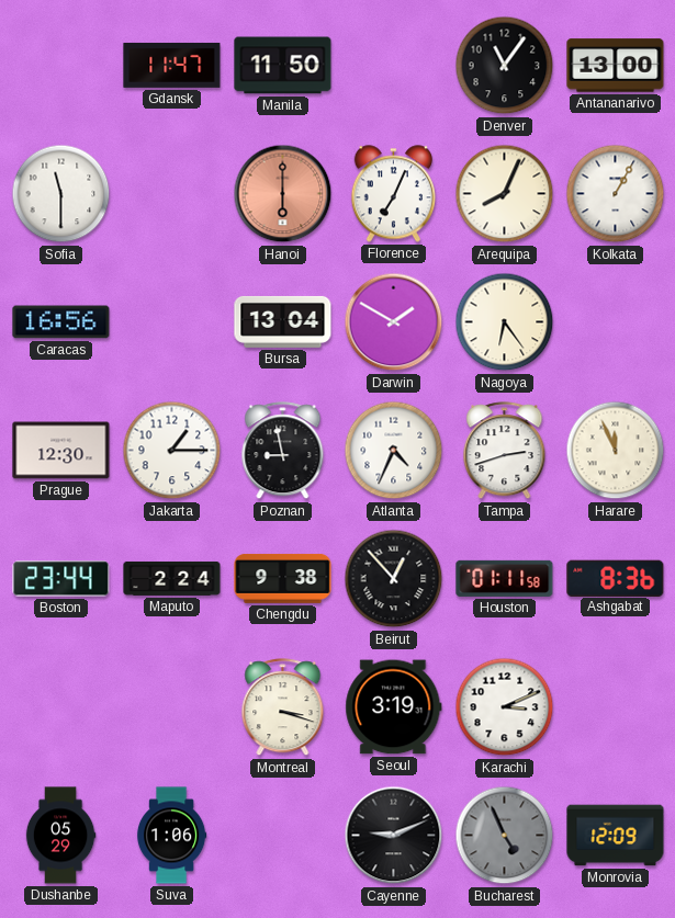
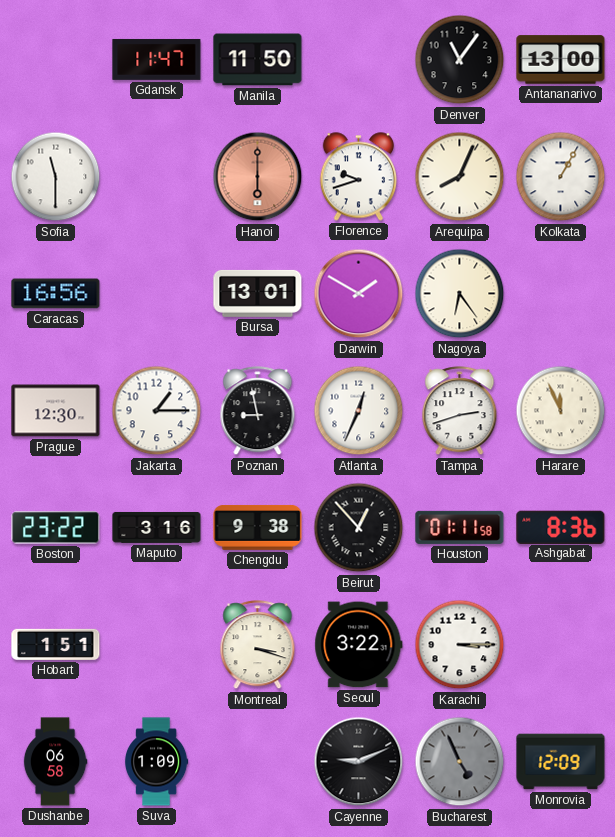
Florence: 7:04 -> 9:42
Bursa: 13:04 -> 13:01
Atlanta: 4:34 -> 12:34
Boston: 23:44 -> 23:22
Maputo: 2:24 -> 3:16
Hobart: none -> 1:51
Seoul: 3:19 -> 3:22
Karachi: 3:11 -> 3:15
Dushanbe: 05:29 -> 06:58
Suva: 1:06 -> 1:09
